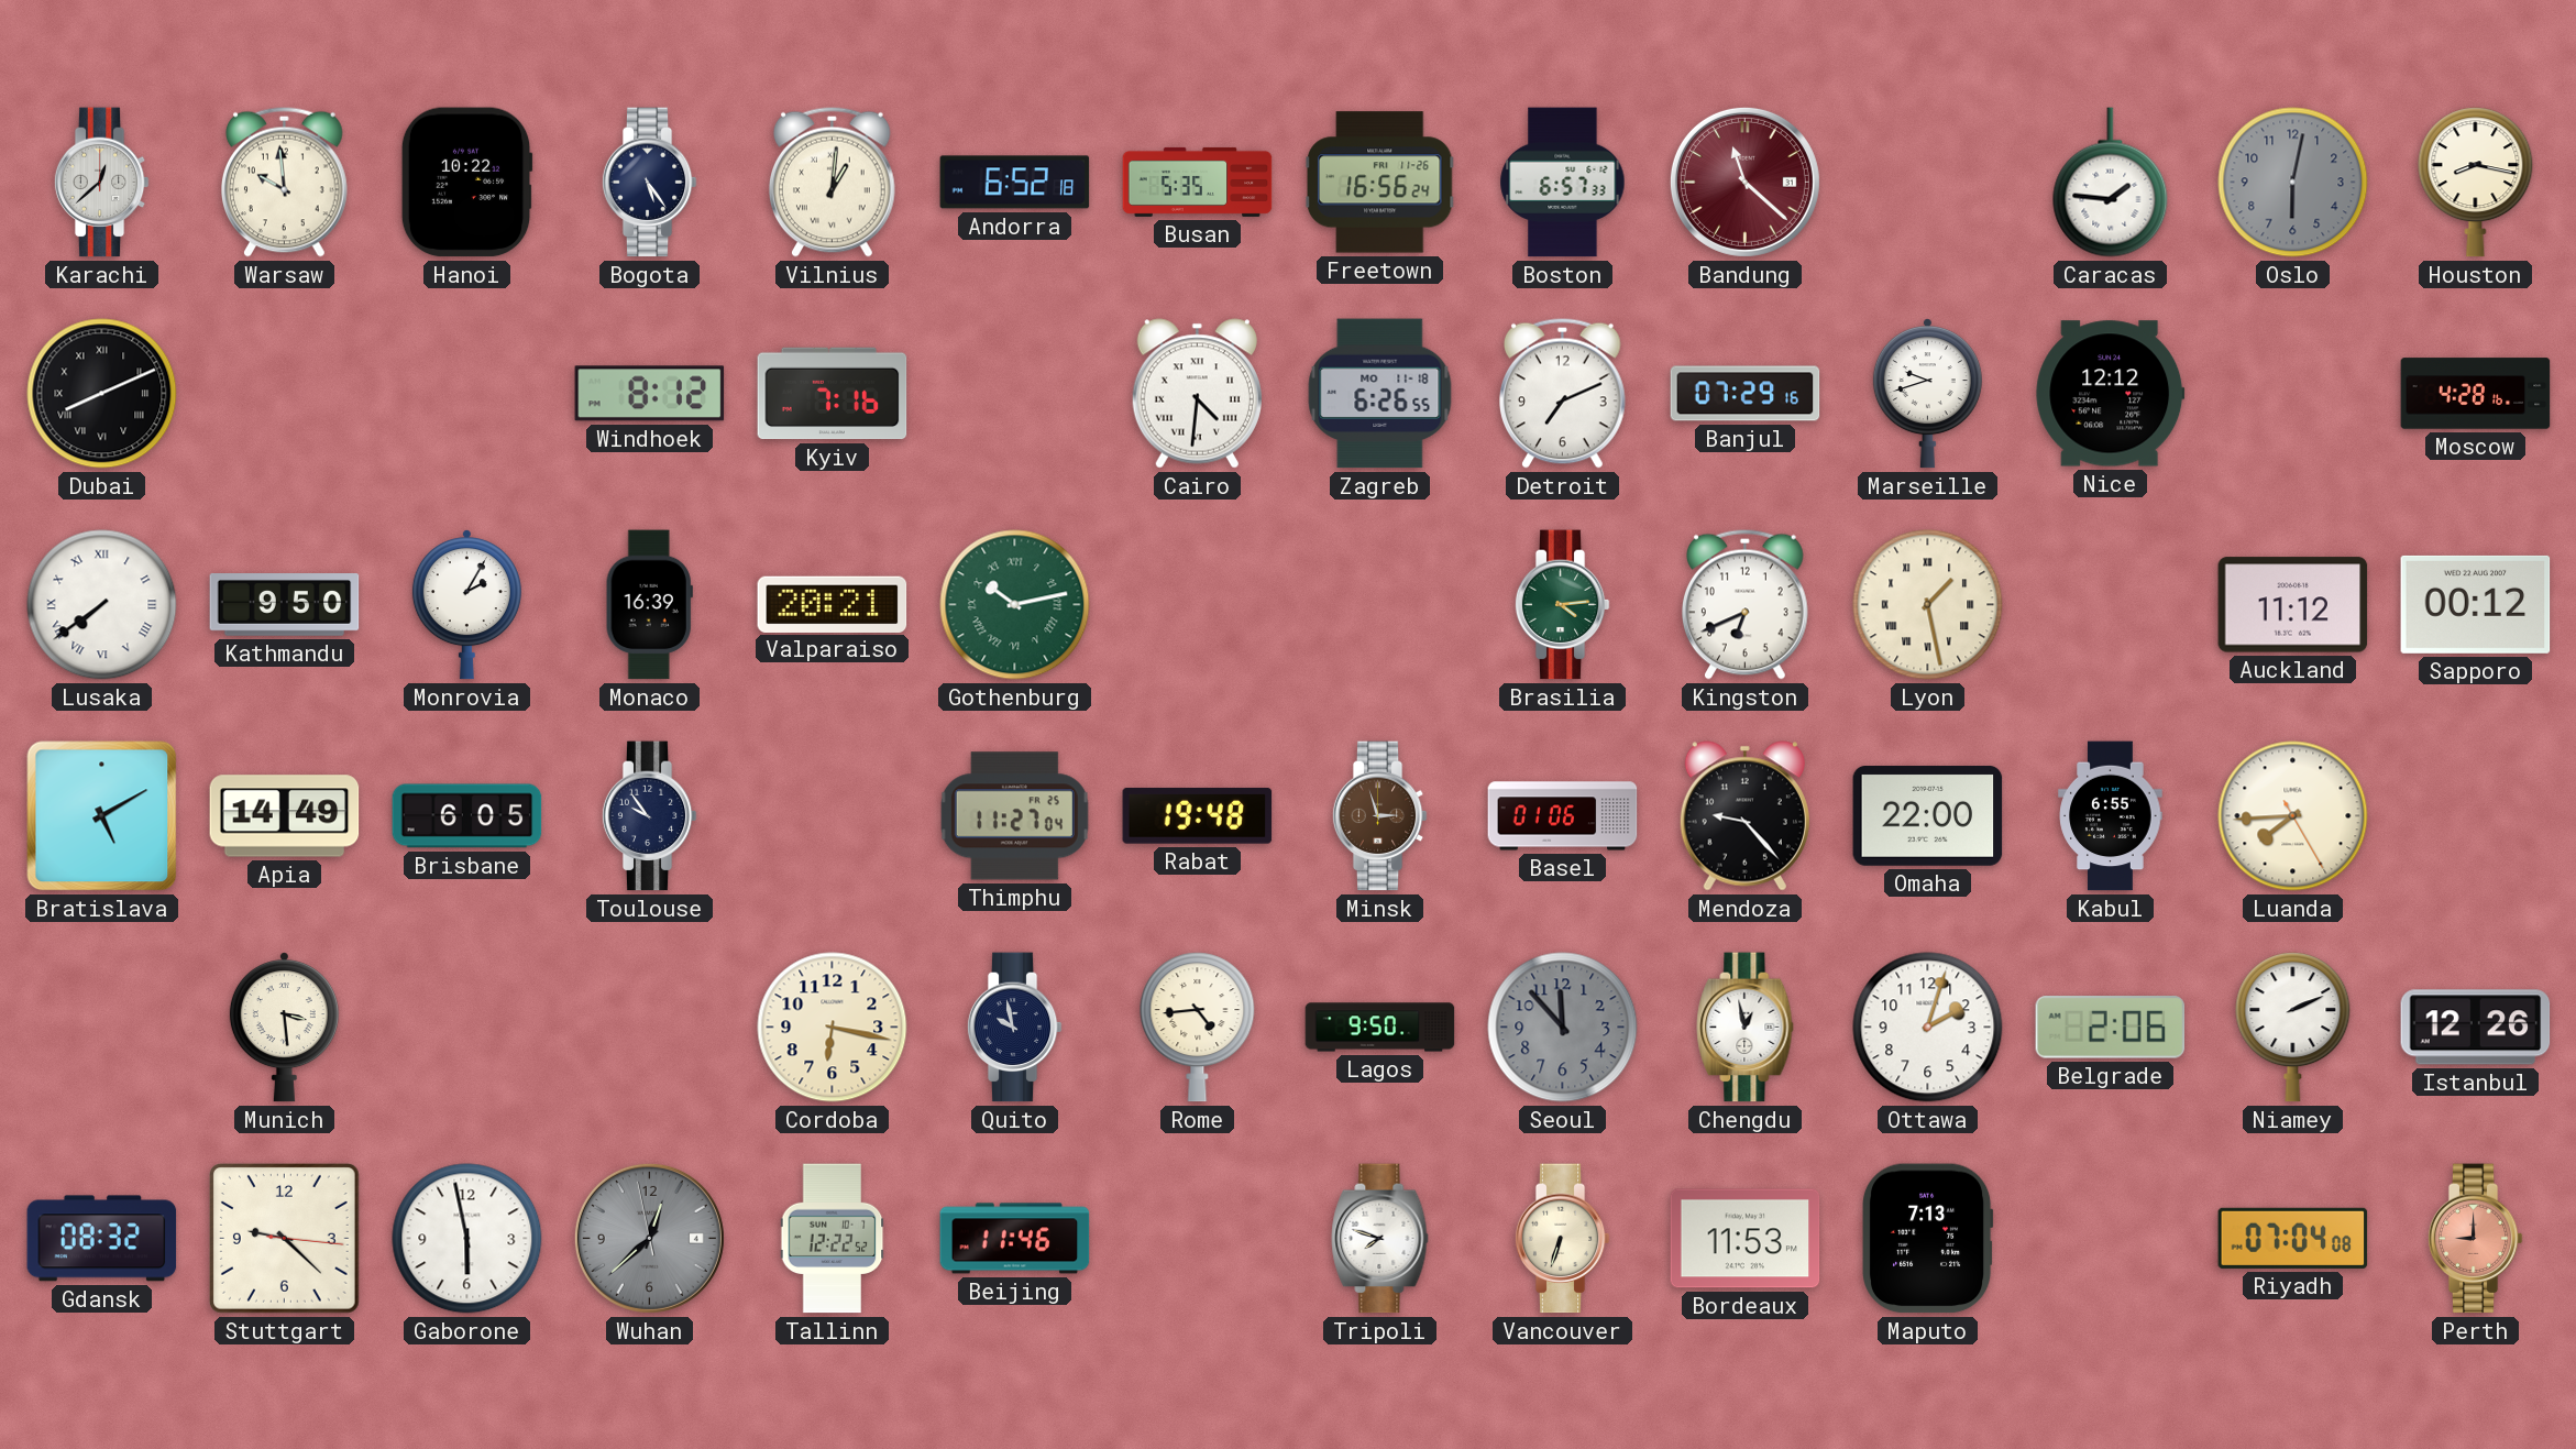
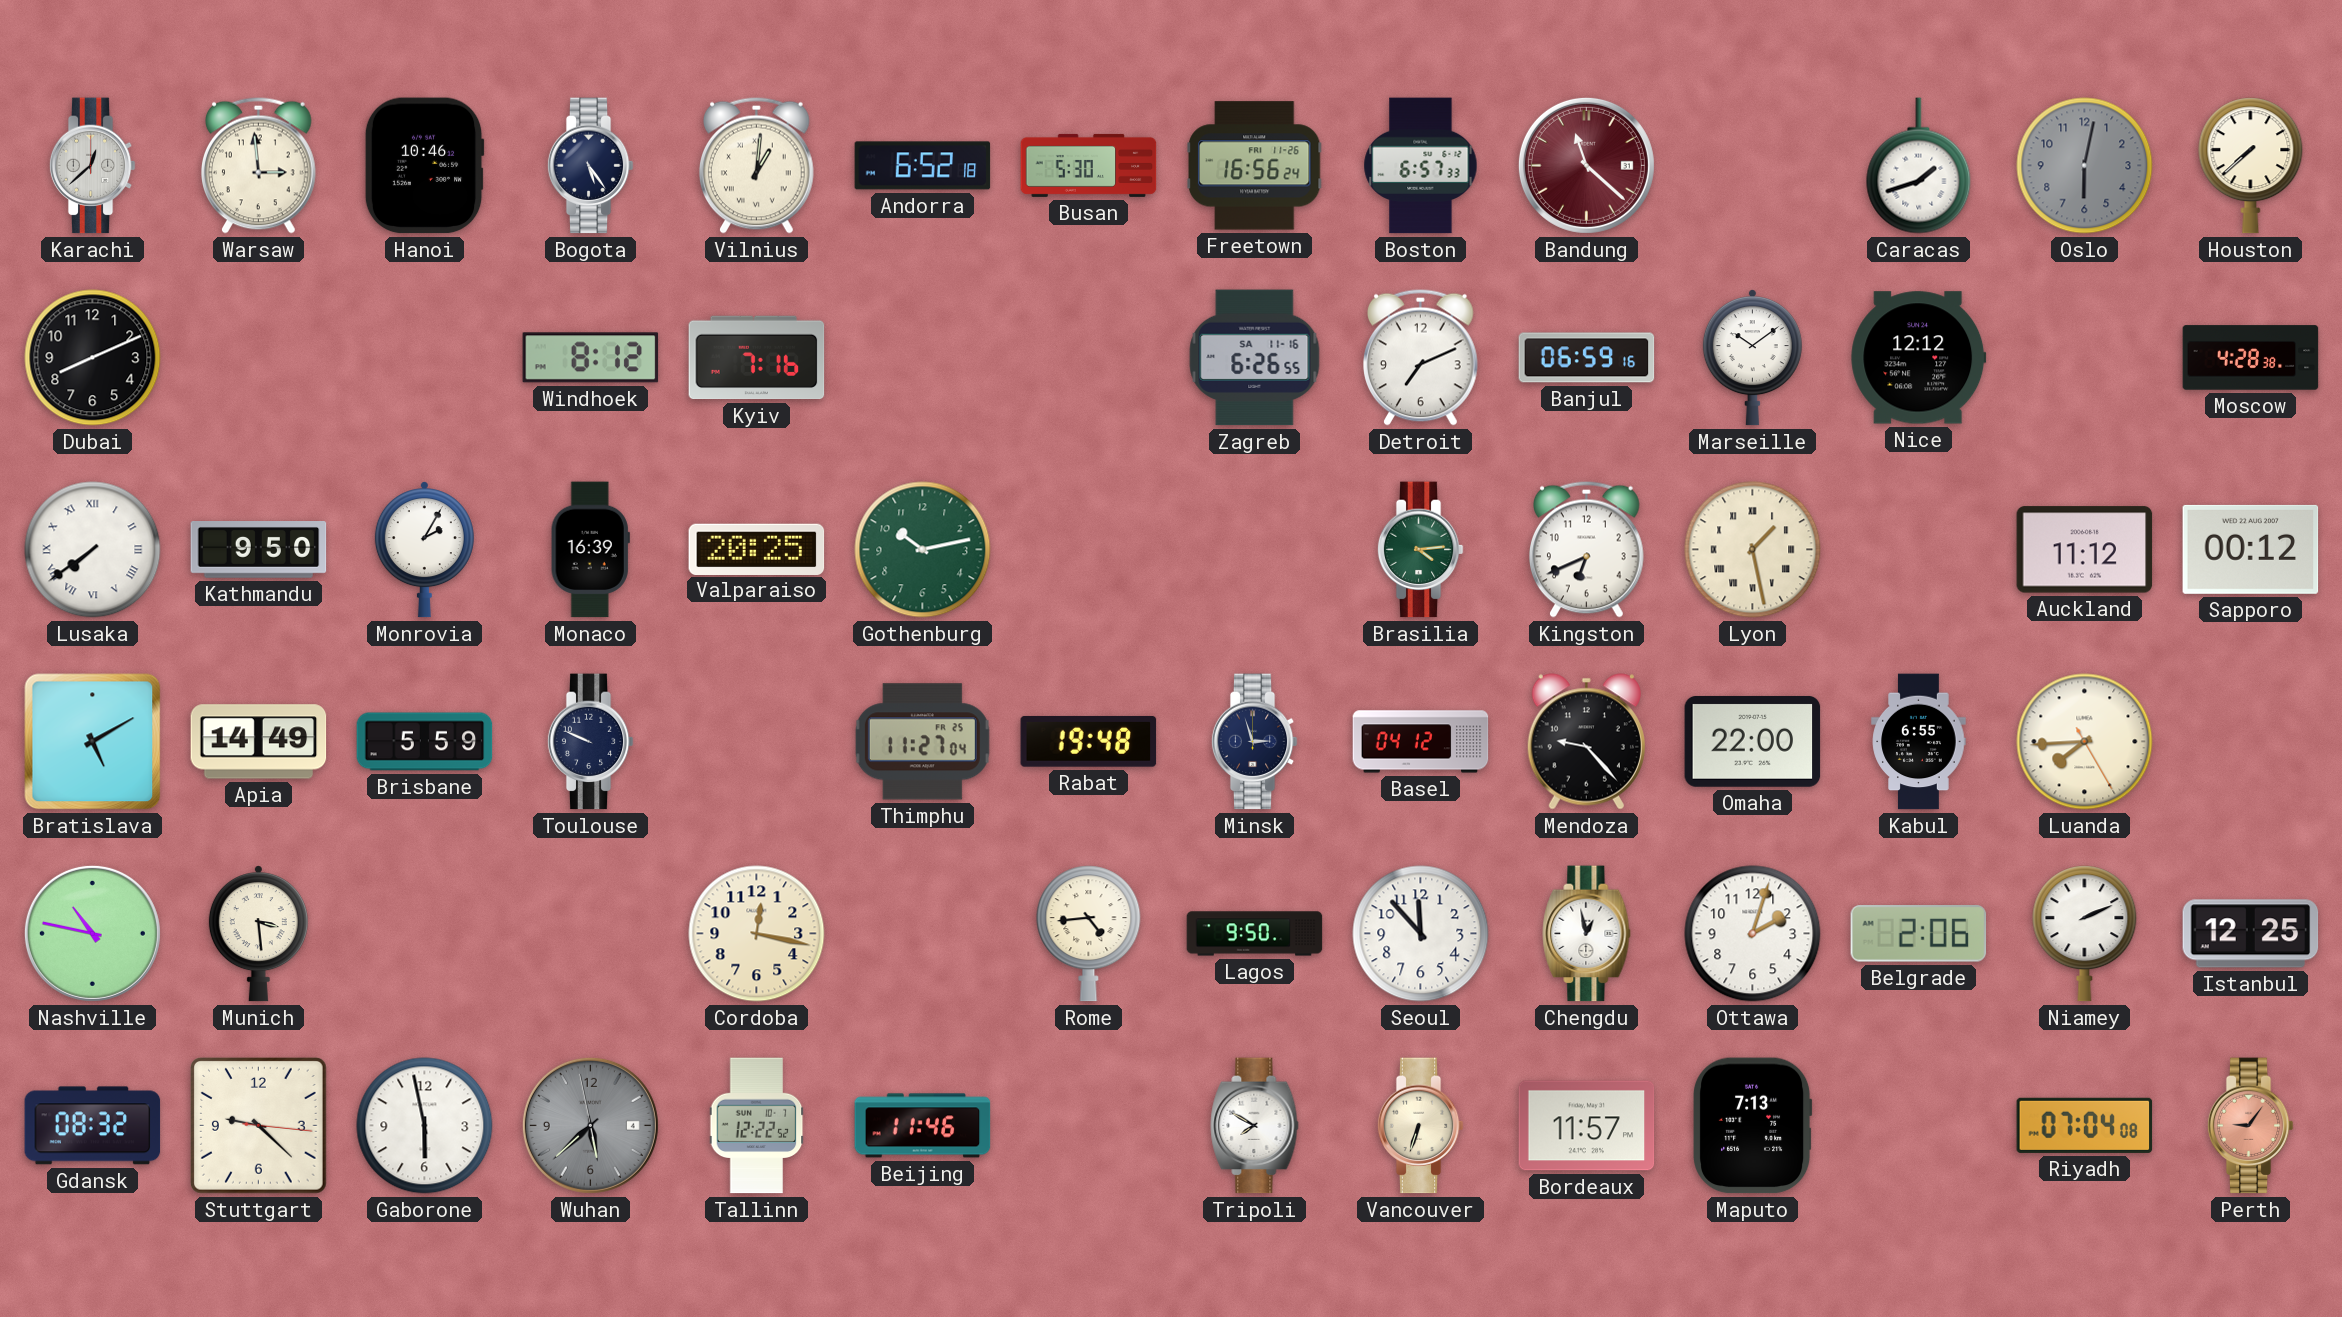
Warsaw: 9:59 -> 2:59
Hanoi: 10:22 -> 10:46
Busan: 5:35 -> 5:30
Caracas: 1:46 -> 1:42
Houston: 8:17 -> 7:38
Dubai numerals: Roman -> Arabic
Cairo: 4:31 -> none
Zagreb date: MO 11-18 -> SA 11-16
Banjul: 07:29 -> 06:59
Marseille: 9:42 -> 10:09
Moscow: 4:28:16 -> 4:28:38
Valparaiso: 20:21 -> 20:25
Gothenburg numerals: Roman -> Arabic
Brisbane: 6:05 -> 5:59
Toulouse: 9:54 -> 9:49
Minsk dial: brown -> navy
Basel: 01:06 -> 04:12
Nashville: none -> 10:47
Cordoba: 6:17 -> 12:17
Quito: 9:58 -> none
Seoul dial: grey -> white
Istanbul: 12:26 -> 12:25
Wuhan: 12:37 -> 5:37
Tripoli: 7:48 -> 7:50
Bordeaux: 11:53 -> 11:57
Perth: 9:00 -> 9:06
